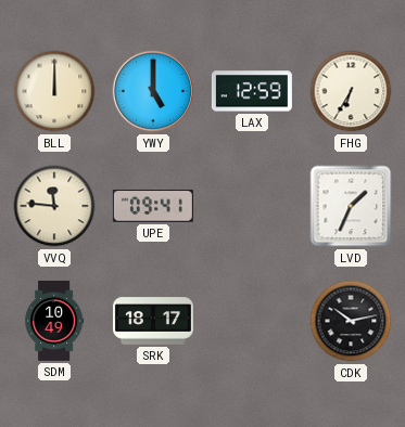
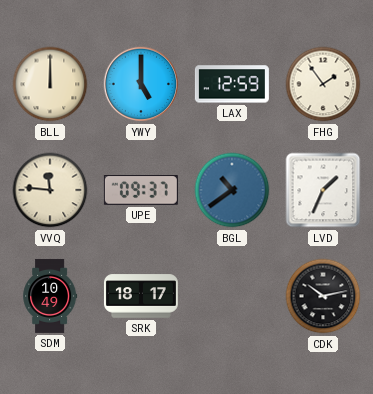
FHG: 6:35 -> 1:54
UPE: 09:41 -> 09:37
BGL: none -> 10:39
